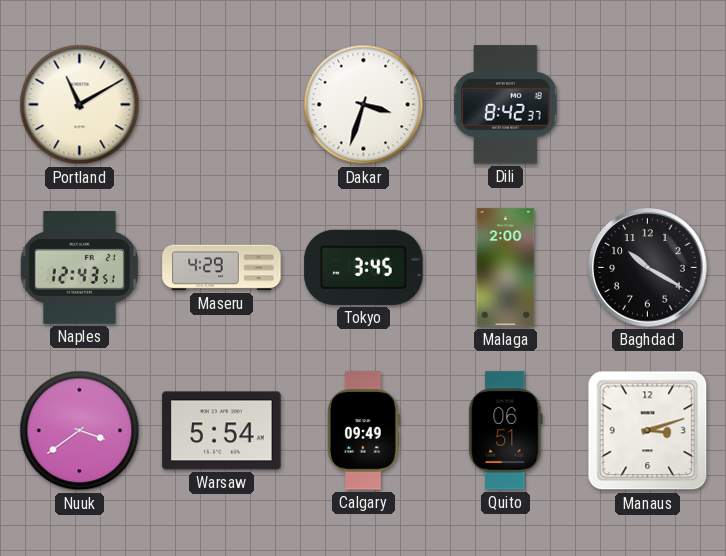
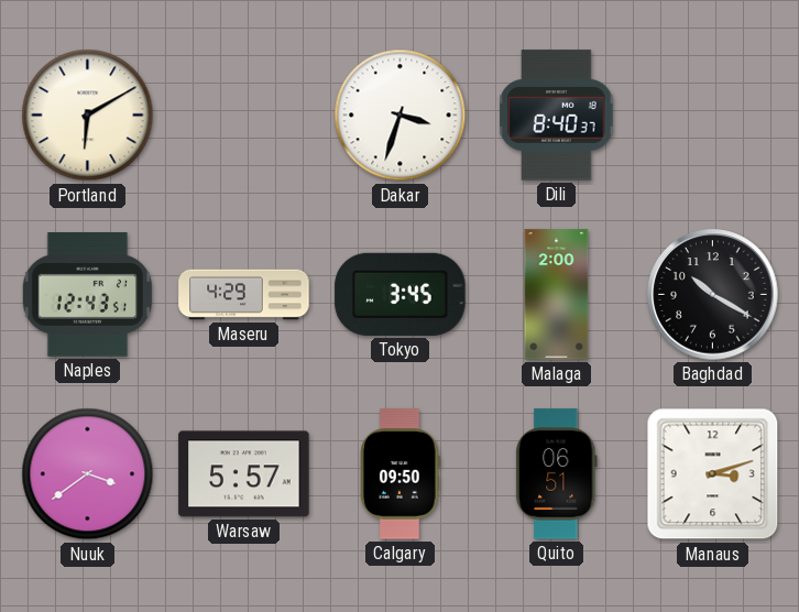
Portland: 11:10 -> 6:10
Dili: 8:42 -> 8:40
Warsaw: 5:54 -> 5:57
Calgary: 09:49 -> 09:50
